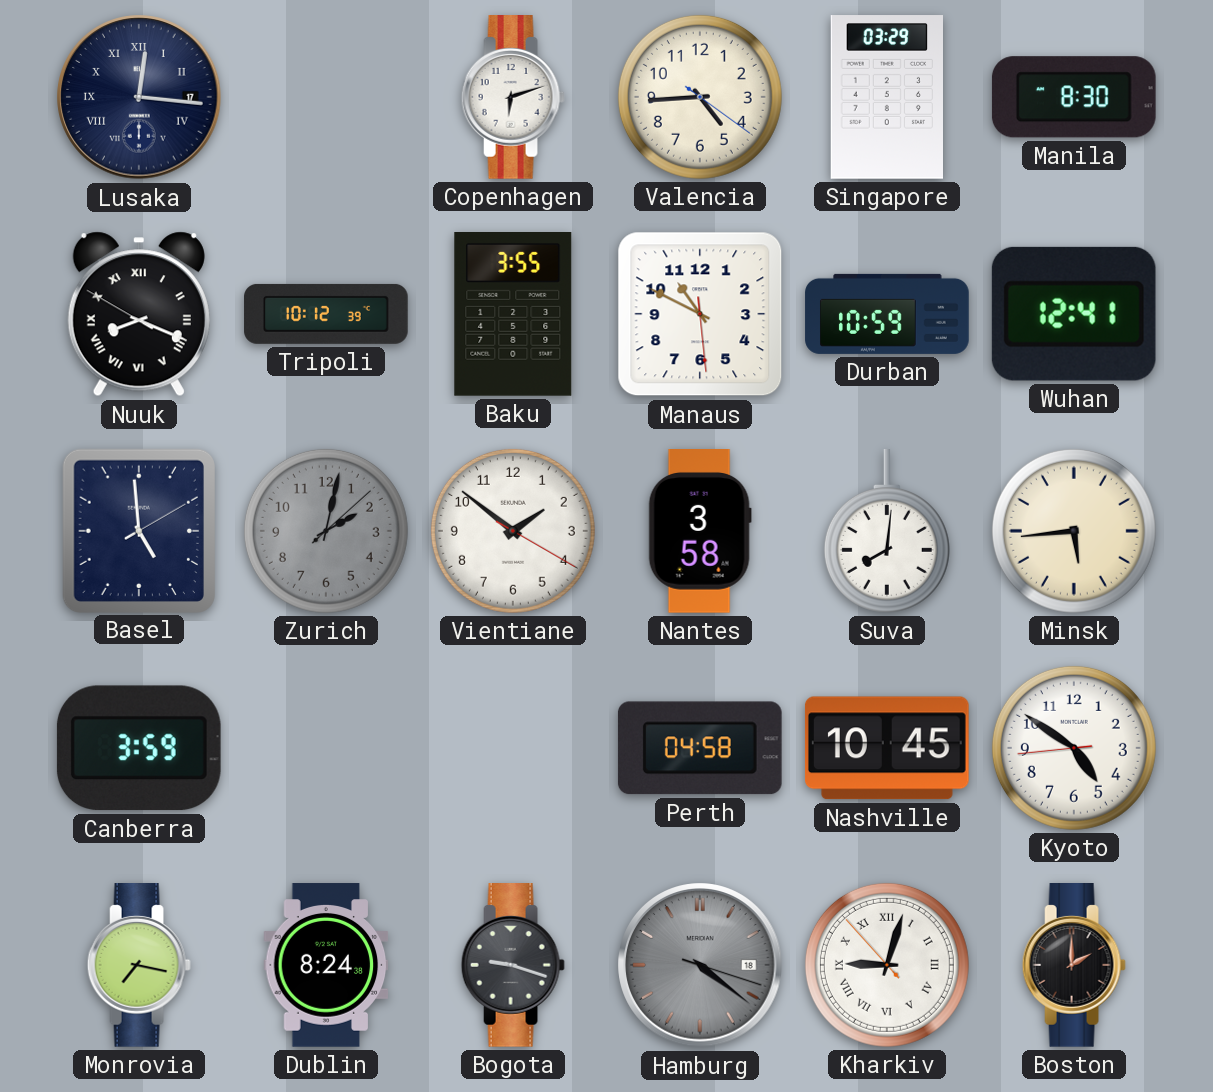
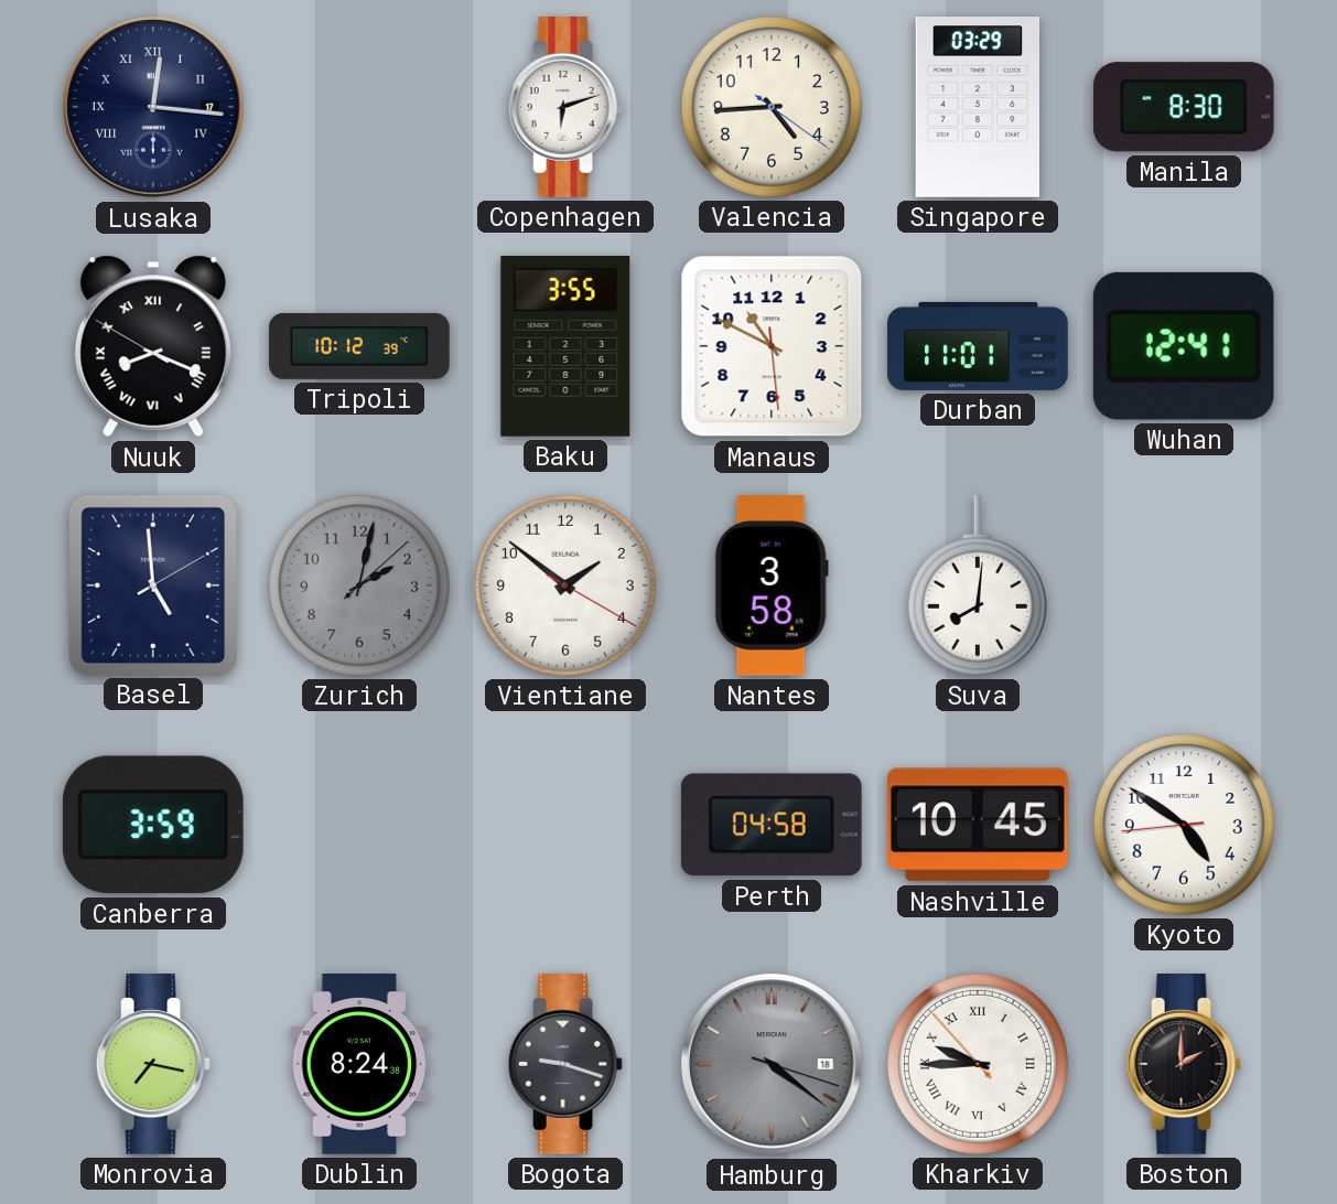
Durban: 10:59 -> 11:01
Minsk: 5:44 -> none
Kharkiv: 9:02 -> 9:44
